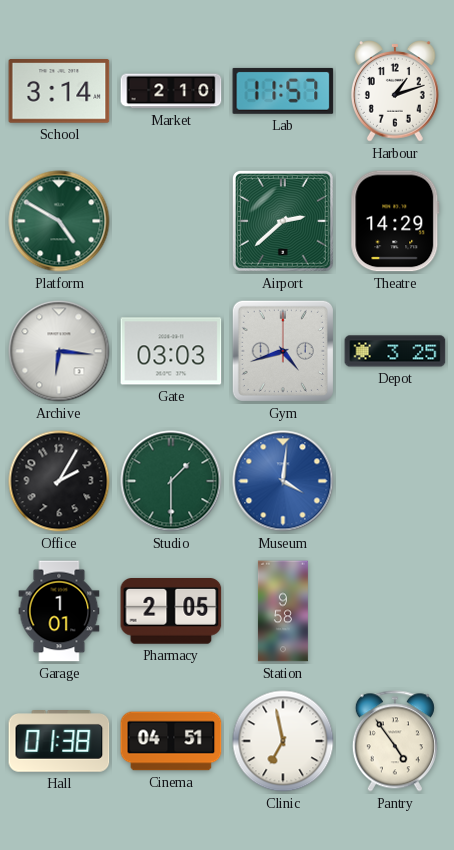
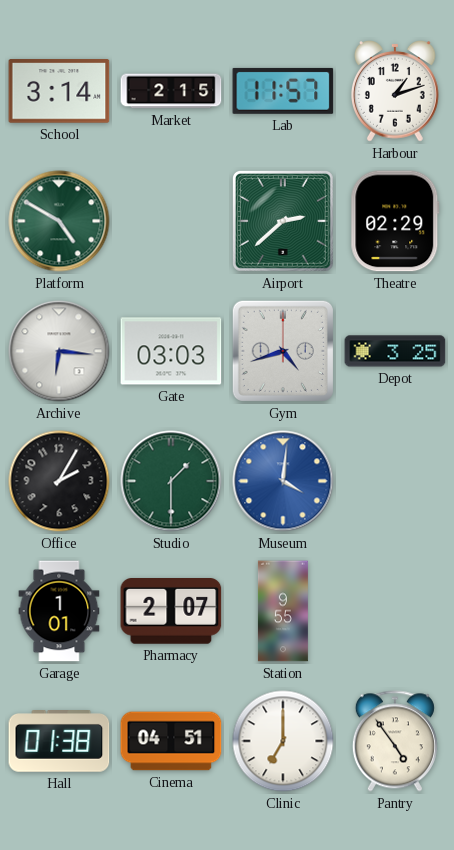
Market: 2:10 -> 2:15
Theatre: 14:29 -> 02:29
Pharmacy: 2:05 -> 2:07
Station: 9:58 -> 9:55
Clinic: 6:58 -> 7:00
